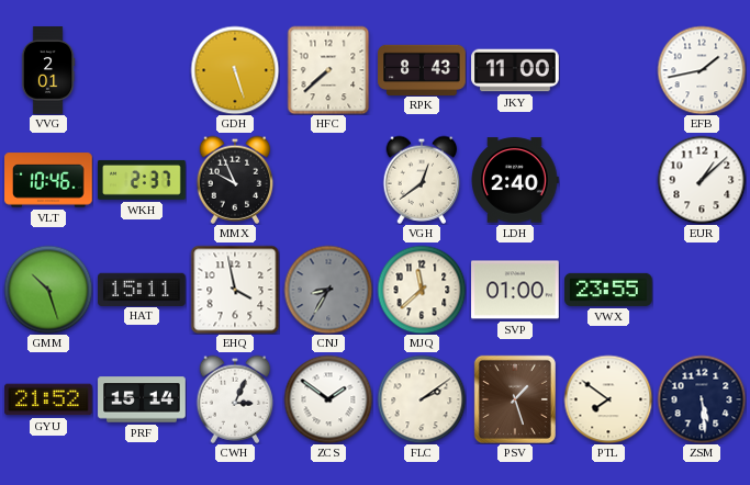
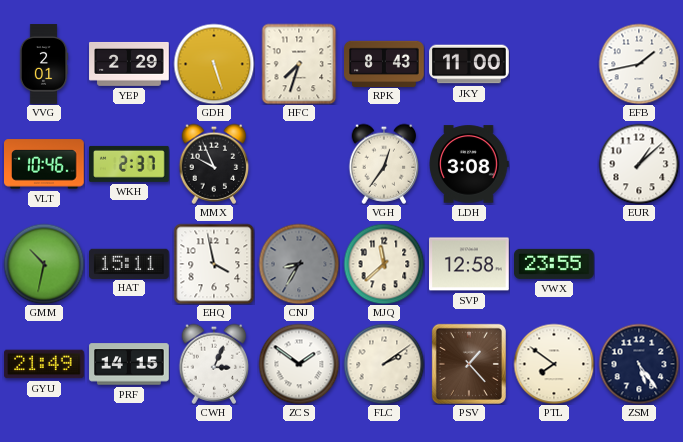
YEP: none -> 2:29
HFC: 7:38 -> 7:33
VGH: 12:39 -> 12:36
LDH: 2:40 -> 3:08
GMM: 10:27 -> 10:32
SVP: 01:00 -> 12:58
GYU: 21:52 -> 21:49
PRF: 15:14 -> 14:15
PSV: 1:27 -> 1:23
ZSM: 5:29 -> 5:24
